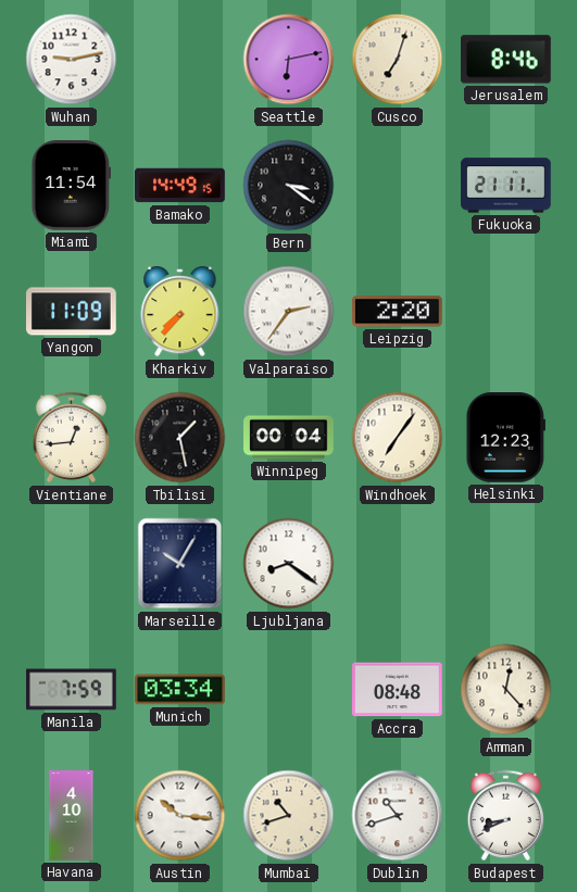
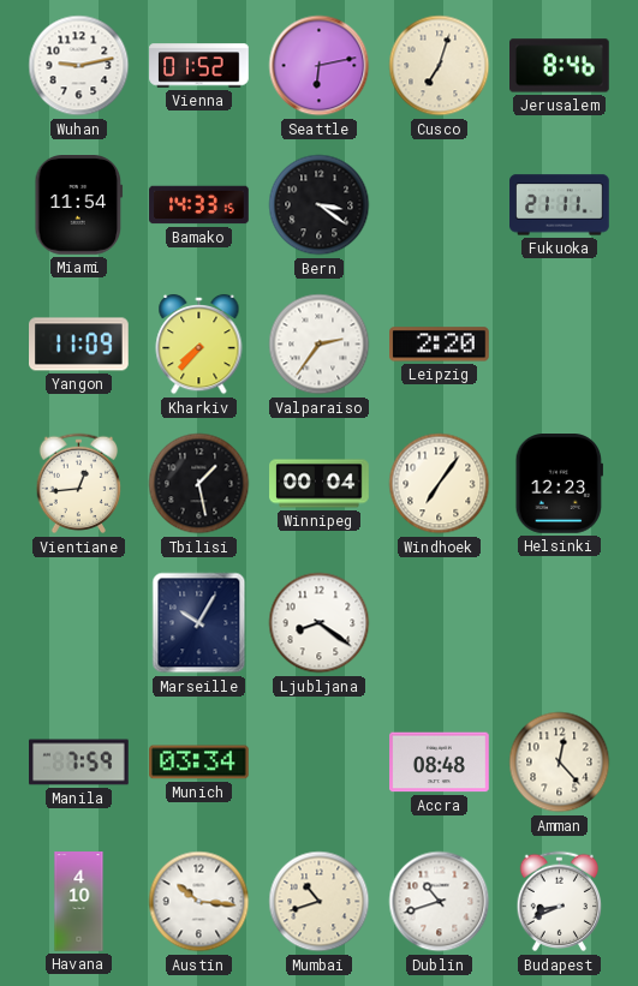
Vienna: none -> 01:52
Bamako: 14:49 -> 14:33
